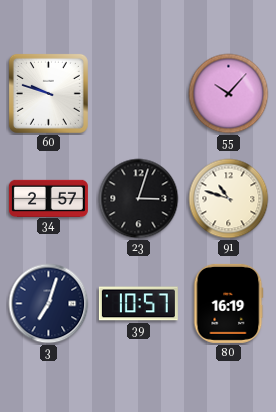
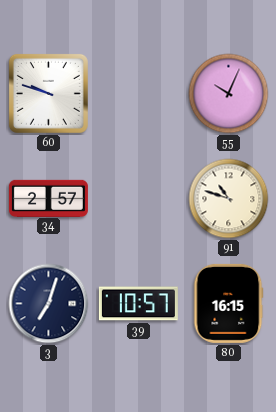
55: 10:07 -> 10:04
23: 3:03 -> none
80: 16:19 -> 16:15
